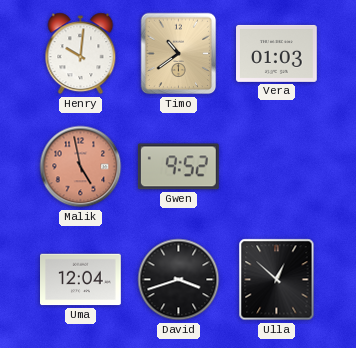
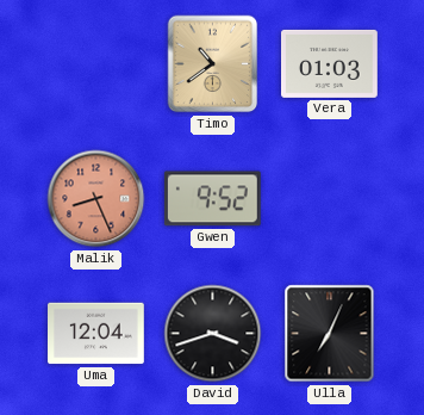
Henry: 10:01 -> none
Malik: 4:58 -> 8:26
Ulla: 12:52 -> 7:04
